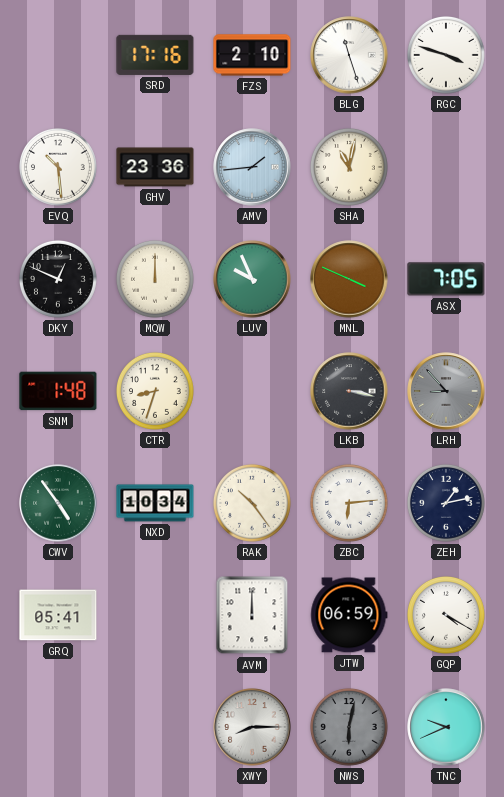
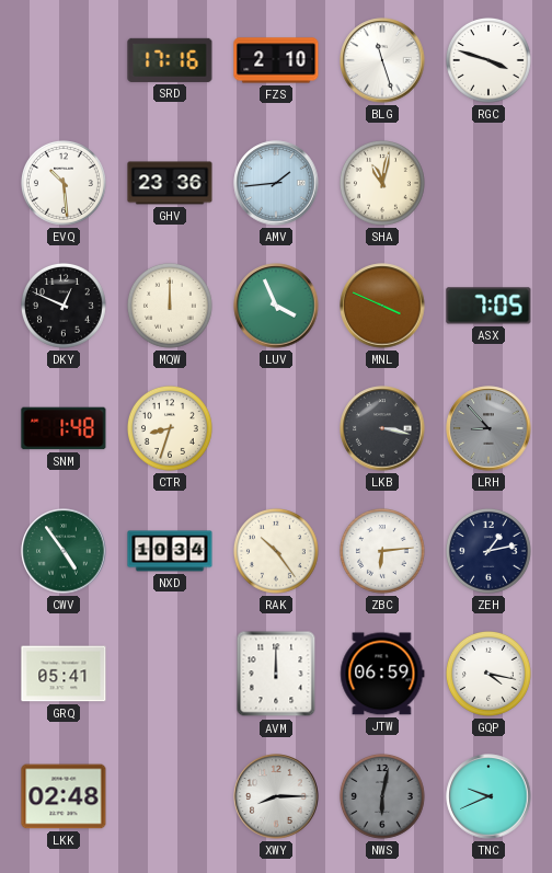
LUV: 9:56 -> 3:56
GQP: 4:20 -> 4:17
LKK: none -> 02:48
